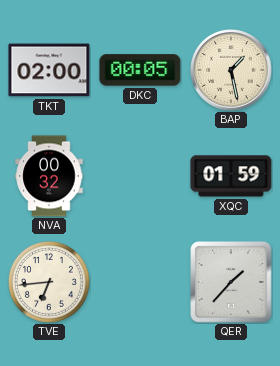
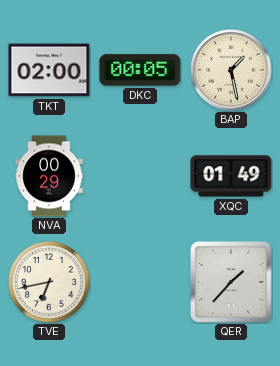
NVA: 00:32 -> 00:29
XQC: 01:59 -> 01:49
TVE: 6:44 -> 6:43
